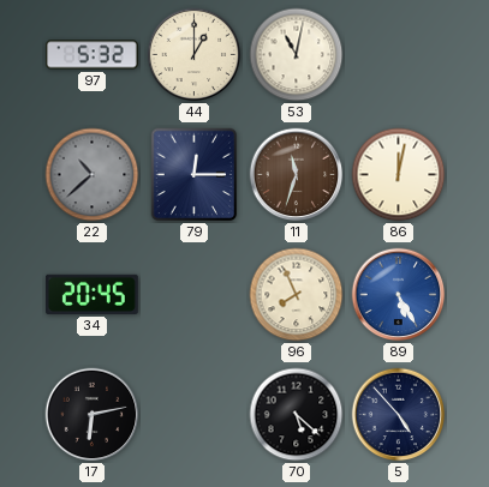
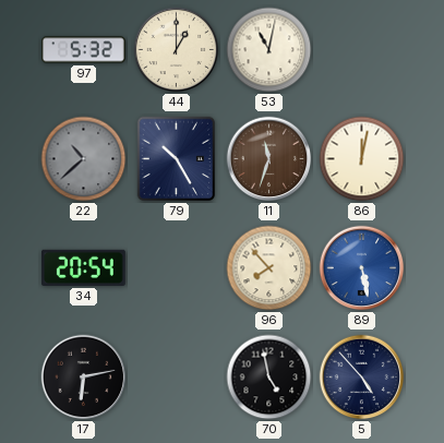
79: 12:15 -> 10:25
34: 20:45 -> 20:54
96: 7:56 -> 7:53
89: 5:25 -> 5:28
70: 5:22 -> 4:58
